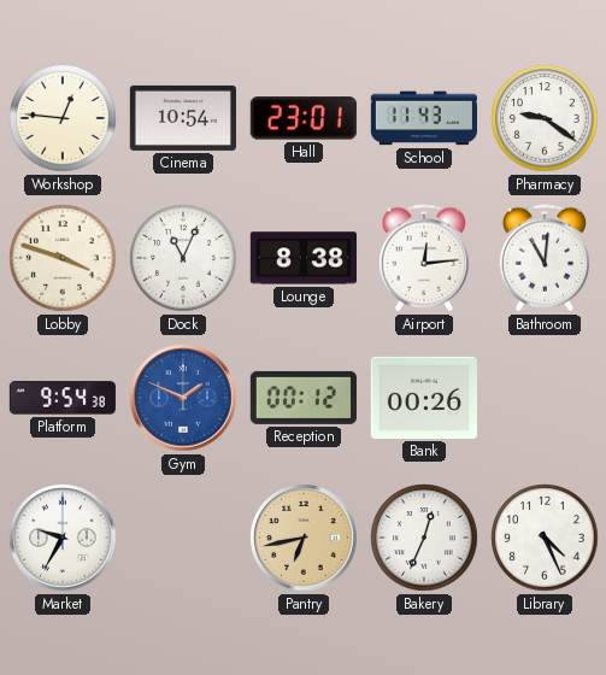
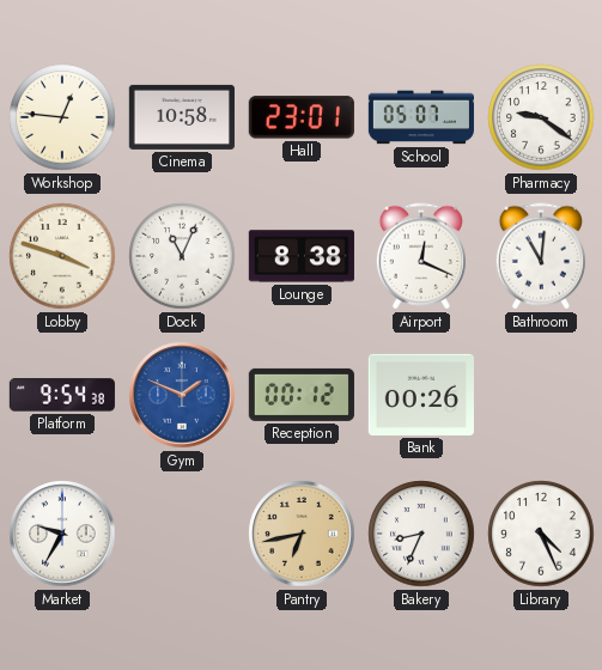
Cinema: 10:54 -> 10:58
School: 11:43 -> 05:07
Airport: 12:14 -> 12:19
Bakery: 12:34 -> 8:34
